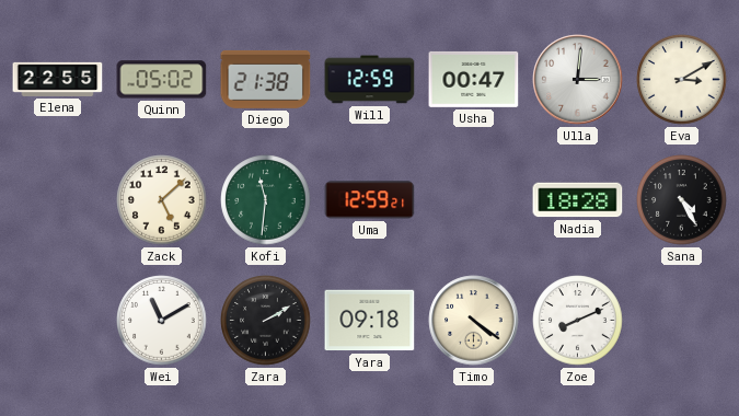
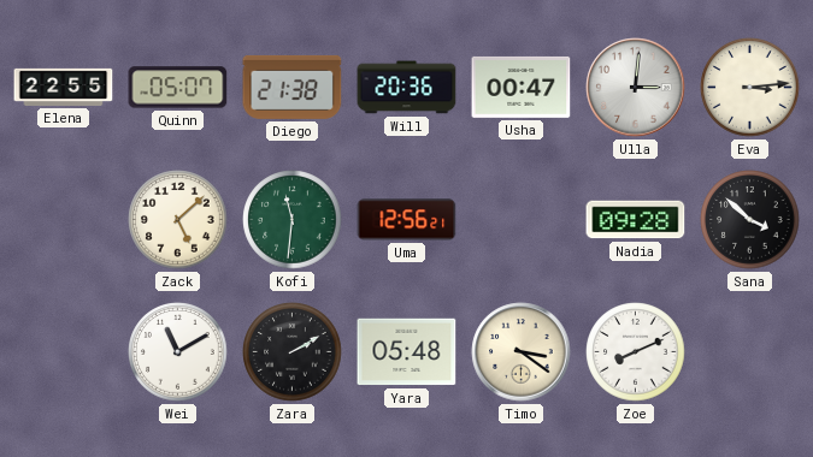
Quinn: 05:02 -> 05:07
Will: 12:59 -> 20:36
Eva: 3:10 -> 3:14
Uma: 12:59 -> 12:56
Nadia: 18:28 -> 09:28
Sana: 4:25 -> 3:52
Yara: 09:18 -> 05:48
Timo: 4:21 -> 3:21
